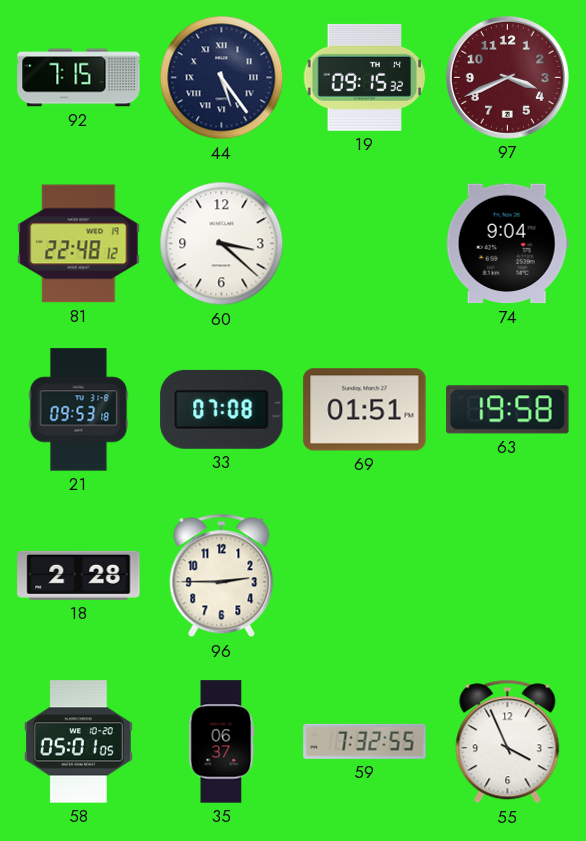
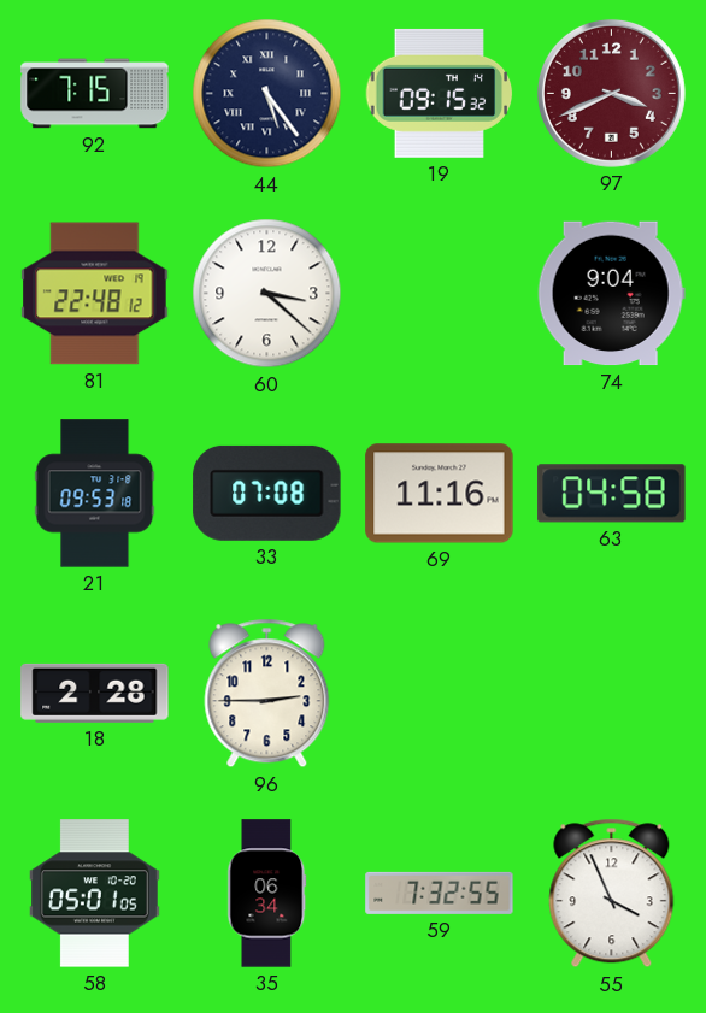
69: 01:51 -> 11:16
63: 19:58 -> 04:58
35: 06:37 -> 06:34
